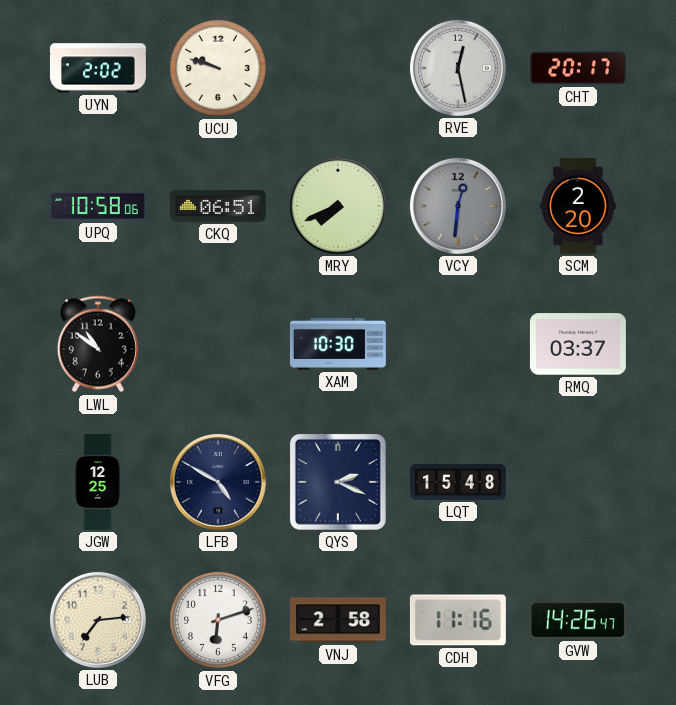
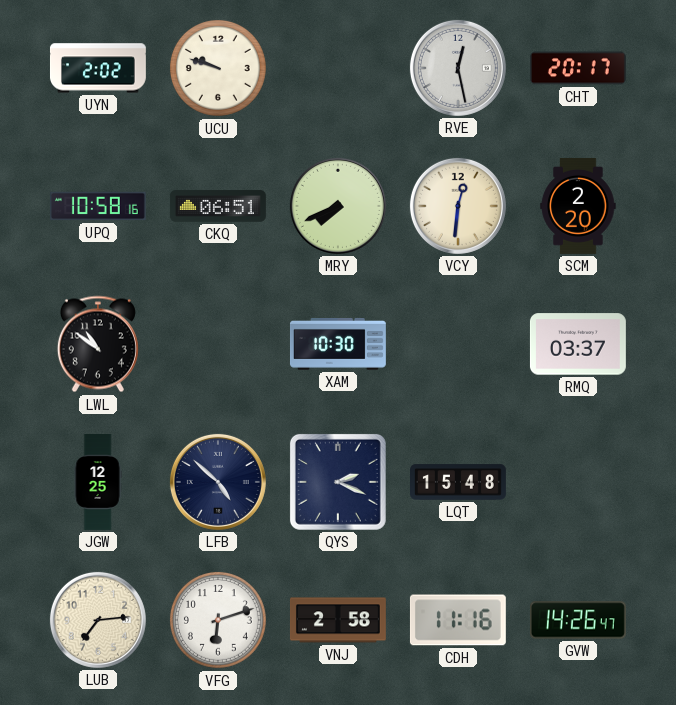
UPQ: 10:58:06 -> 10:58:16
VCY dial: grey -> cream
LFB: 4:50 -> 4:52
